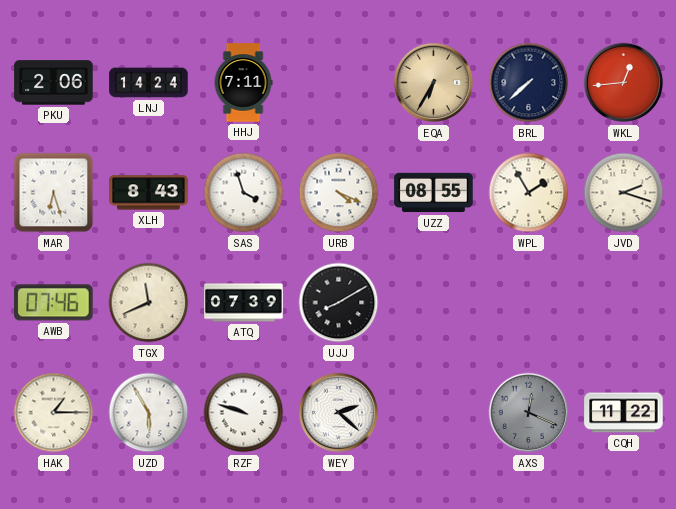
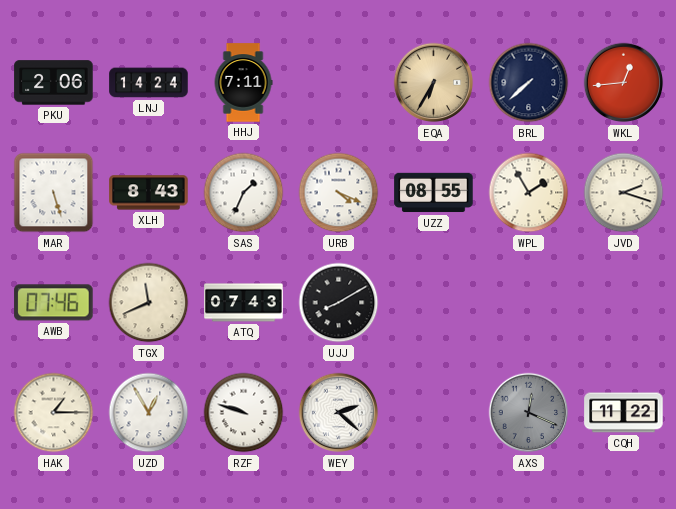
MAR: 6:27 -> 5:27
SAS: 3:57 -> 1:34
ATQ: 07:39 -> 07:43
UZD: 5:55 -> 12:55
